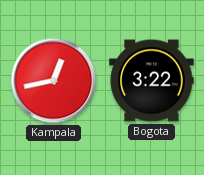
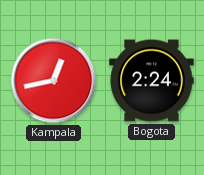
Bogota: 3:22 -> 2:24
